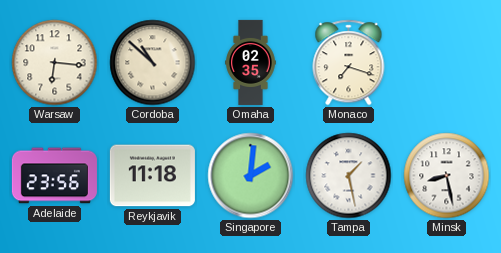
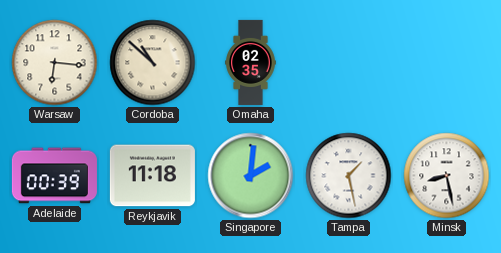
Monaco: 7:18 -> none
Adelaide: 23:56 -> 00:39
